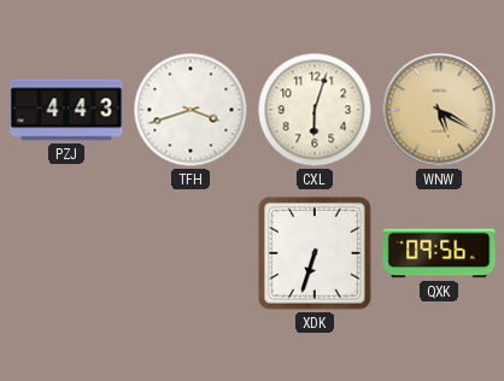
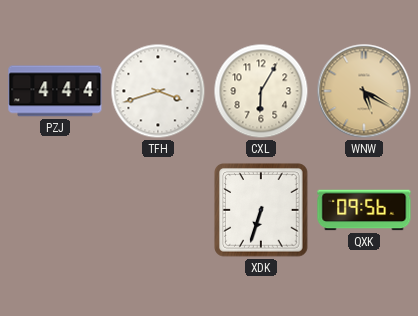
PZJ: 4:43 -> 4:44
CXL: 6:03 -> 6:05
